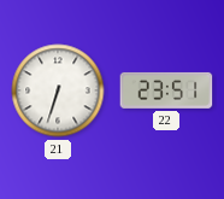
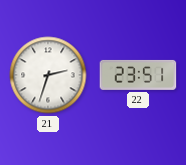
21: 6:33 -> 2:33
